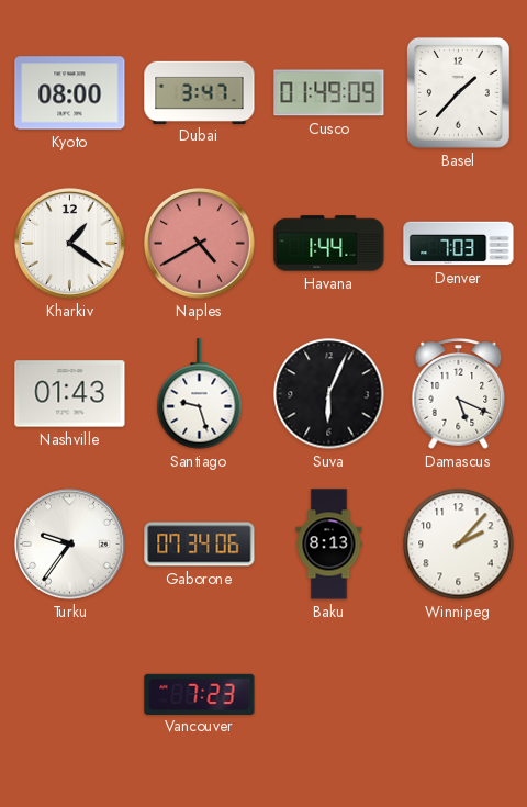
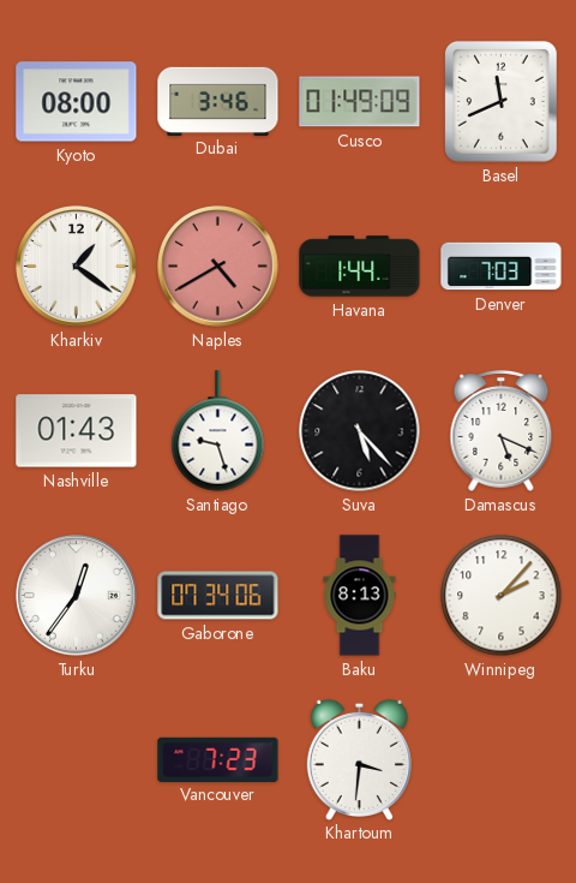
Dubai: 3:47 -> 3:46
Basel: 1:37 -> 11:41
Suva: 6:04 -> 5:23
Turku: 9:36 -> 12:36
Khartoum: none -> 3:31
